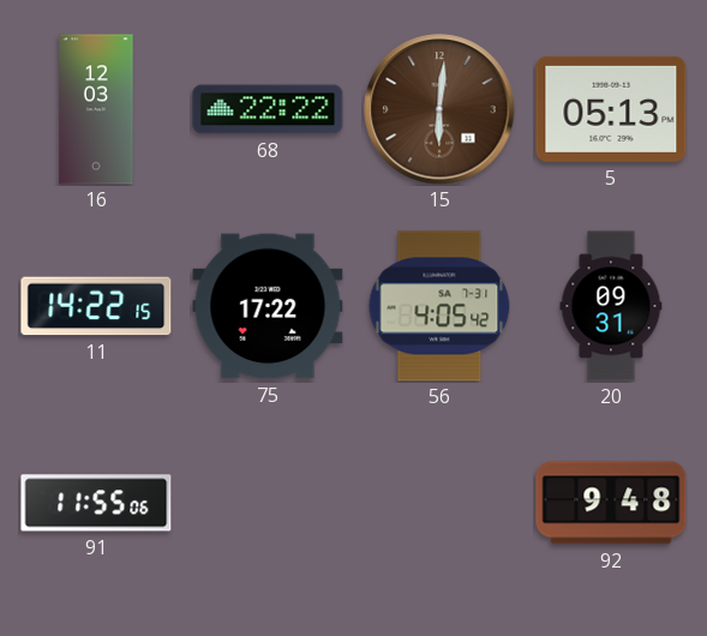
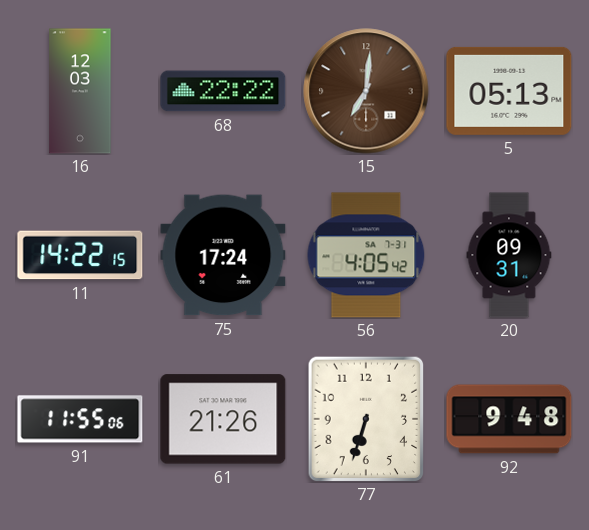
15: 6:01 -> 7:01
75: 17:22 -> 17:24
61: none -> 21:26
77: none -> 6:33
